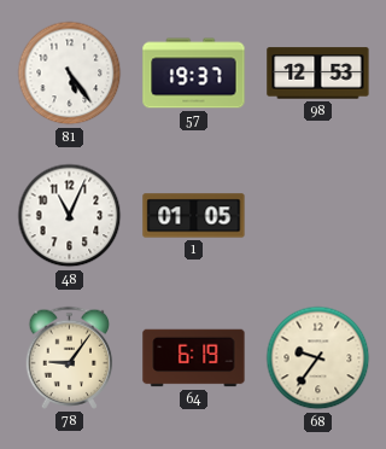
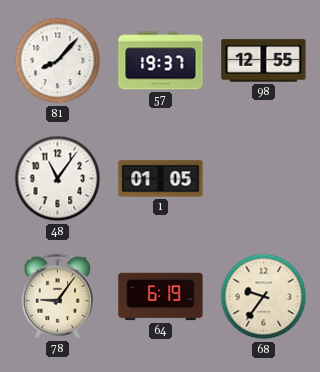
81: 5:24 -> 8:07
98: 12:53 -> 12:55
48: 11:04 -> 11:06
